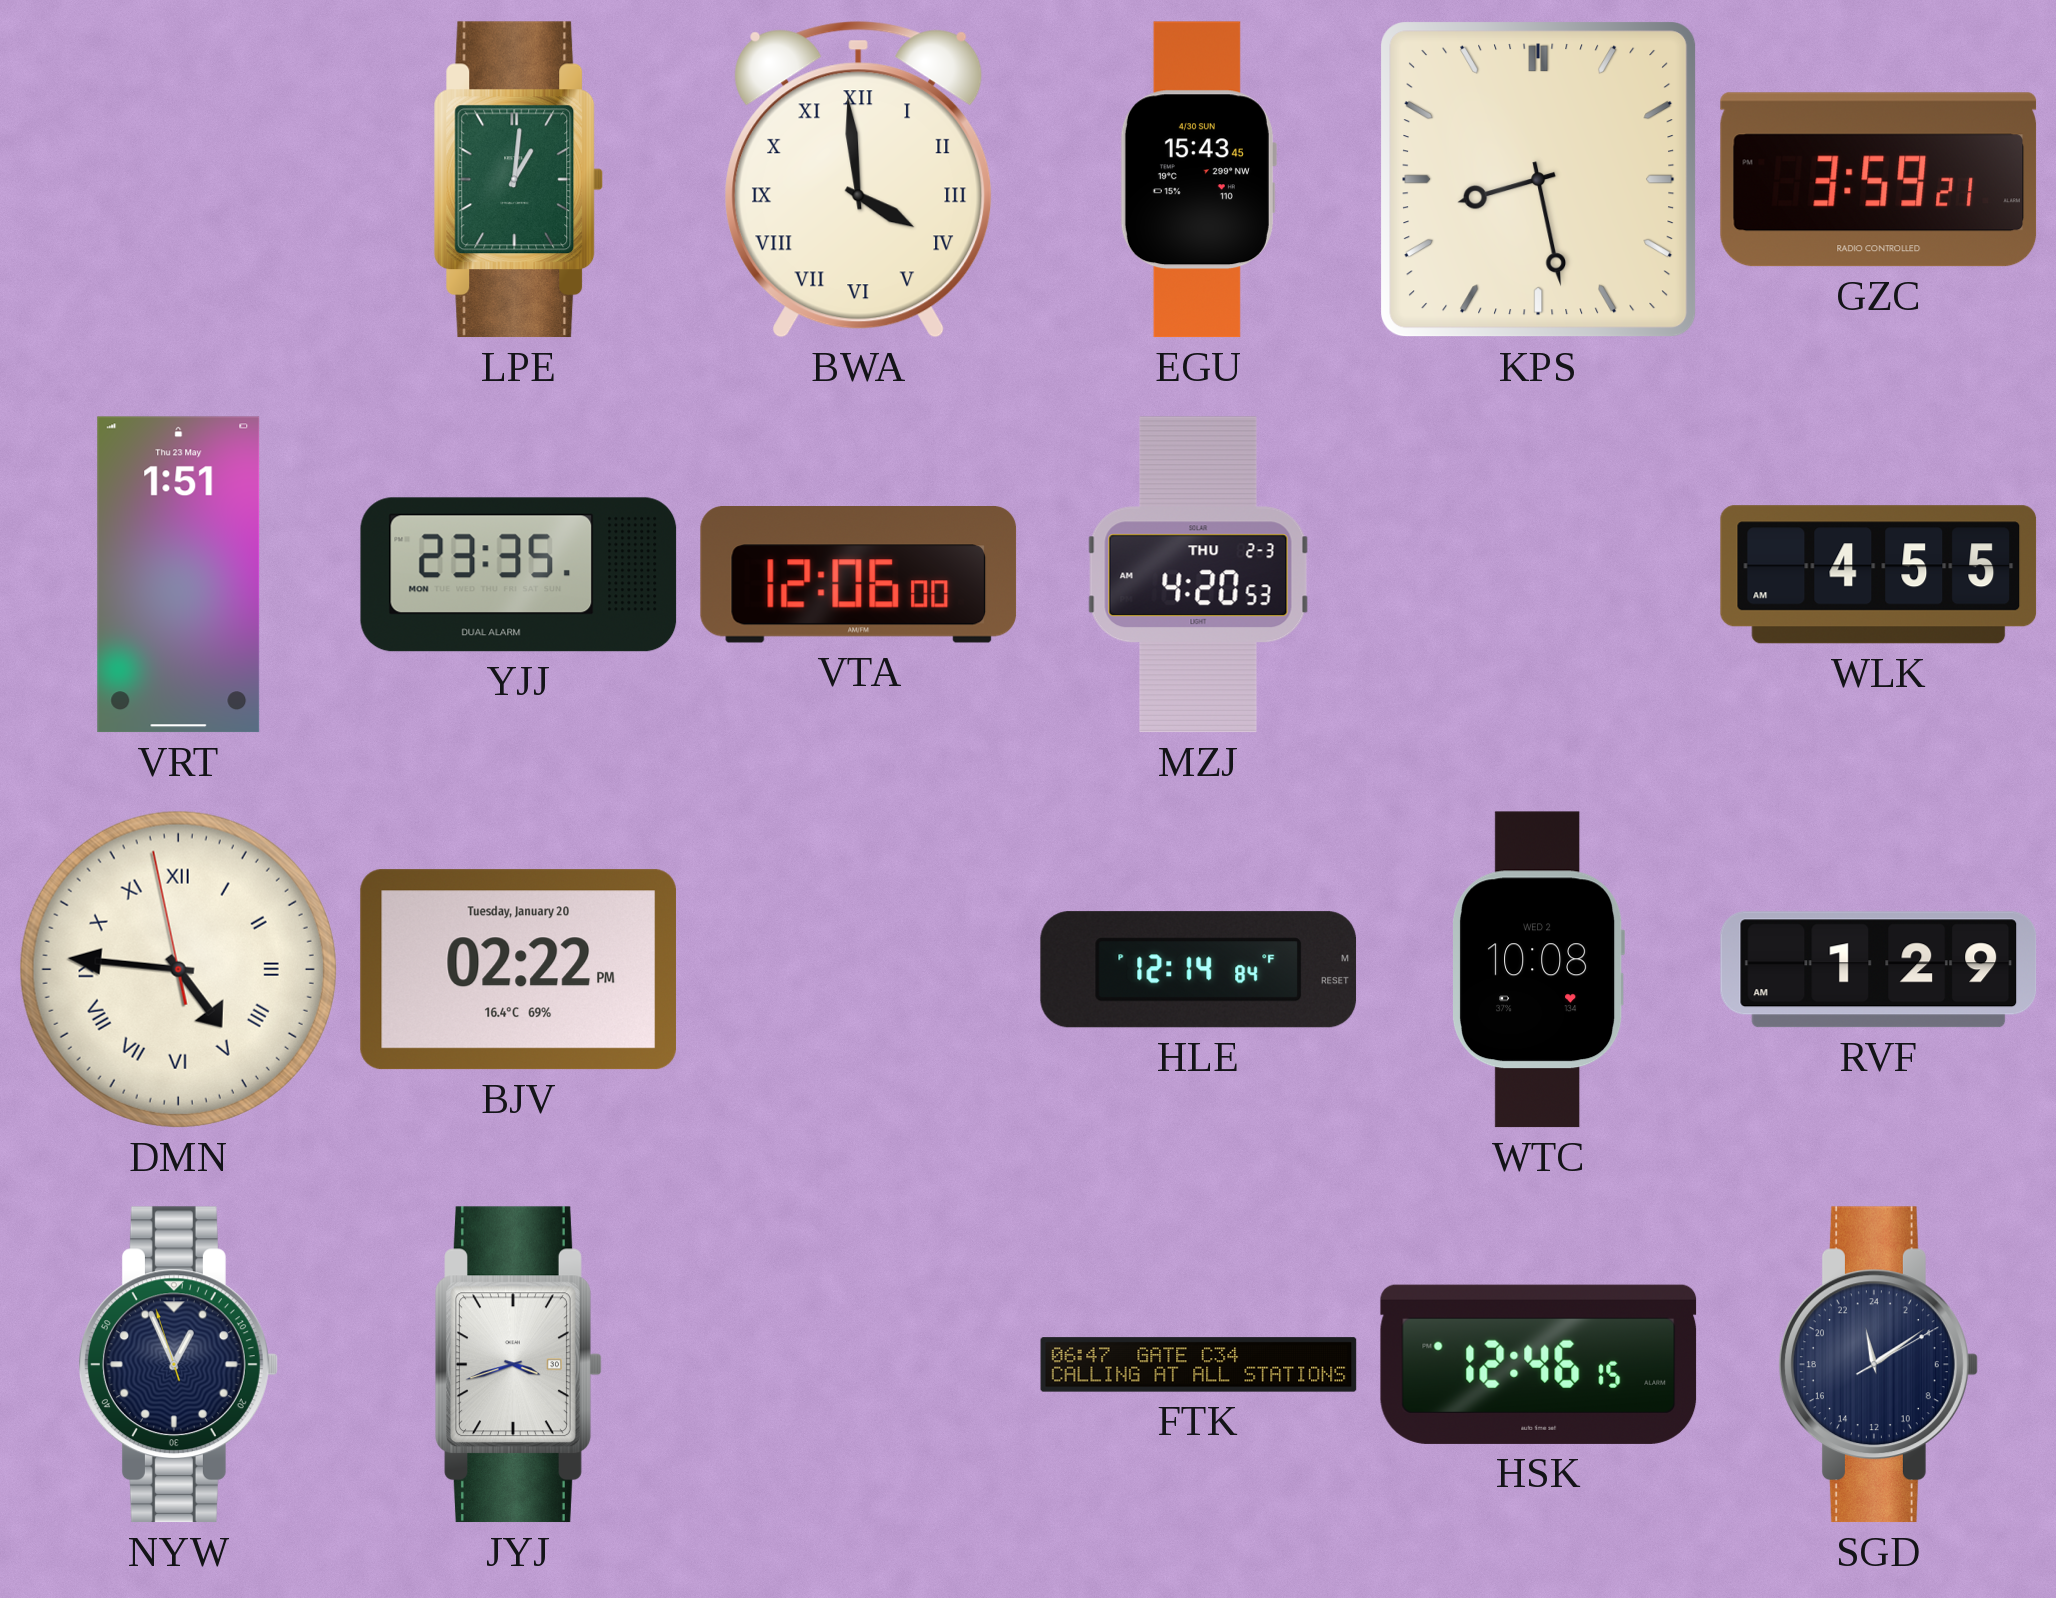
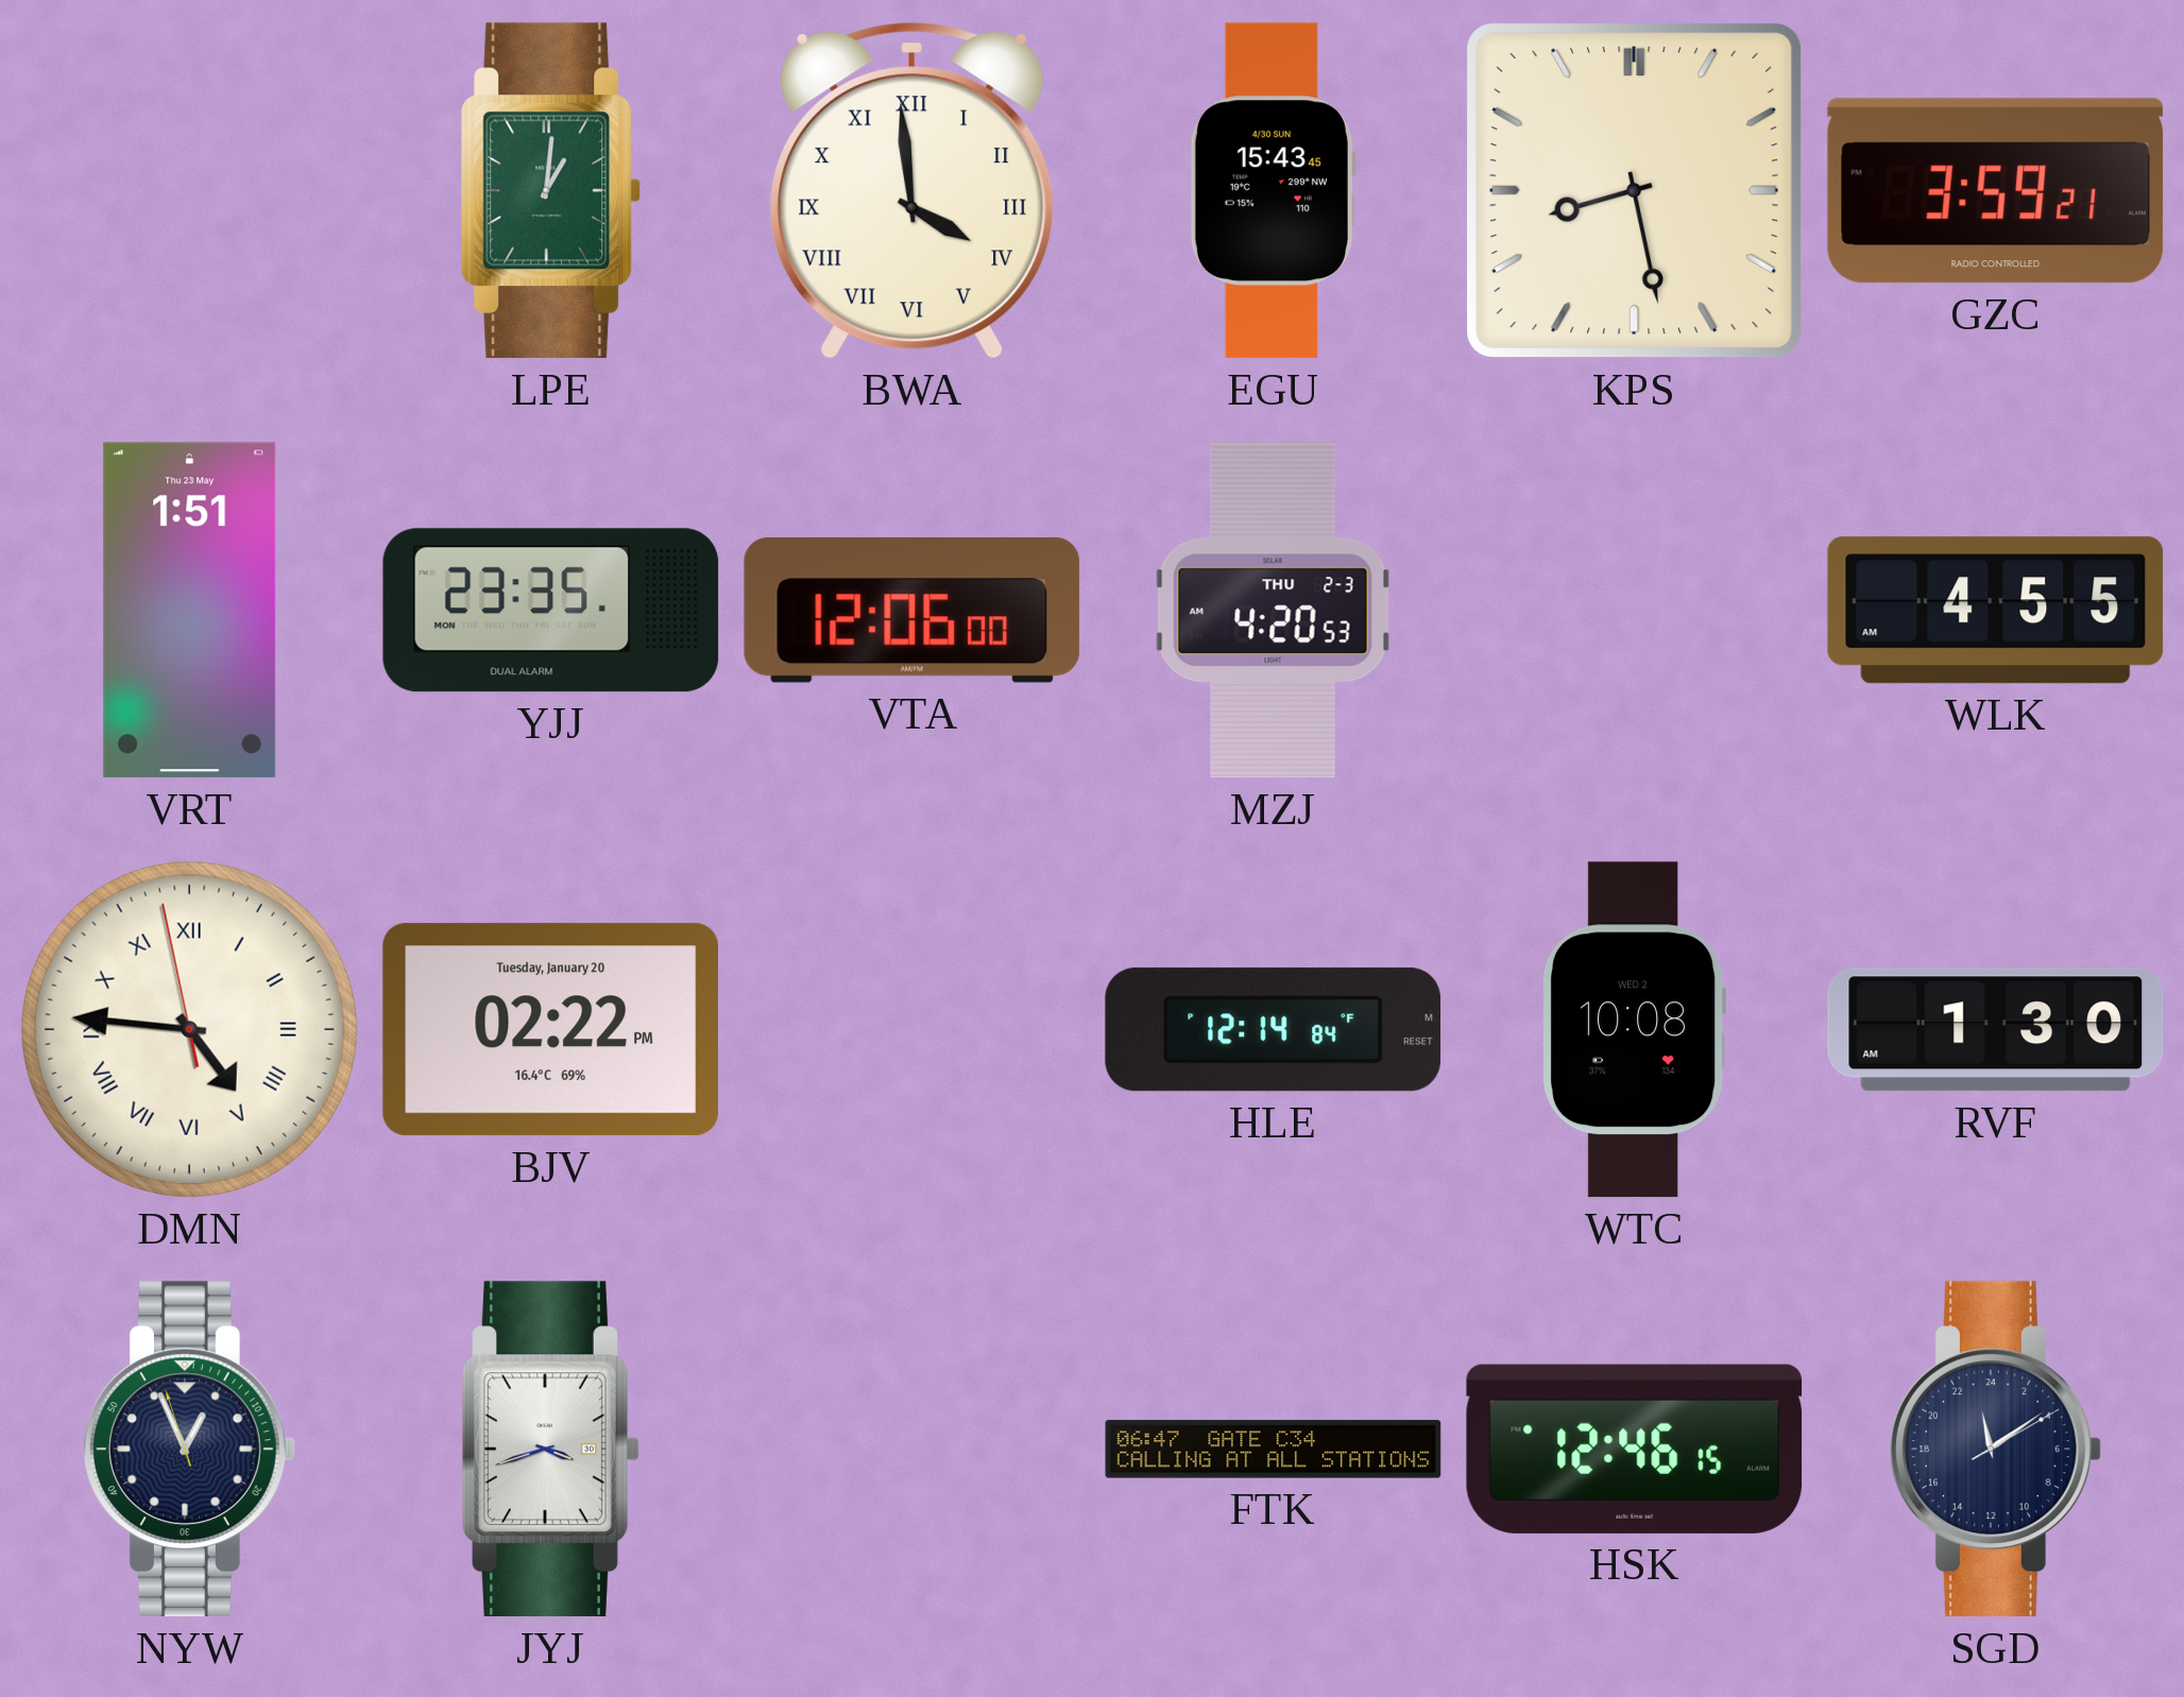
RVF: 1:29 -> 1:30
